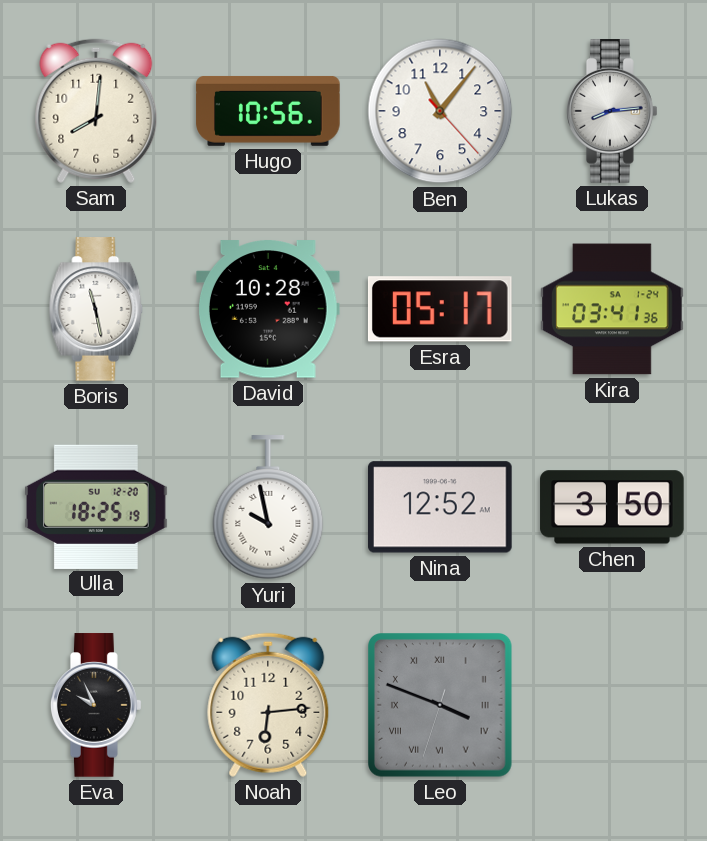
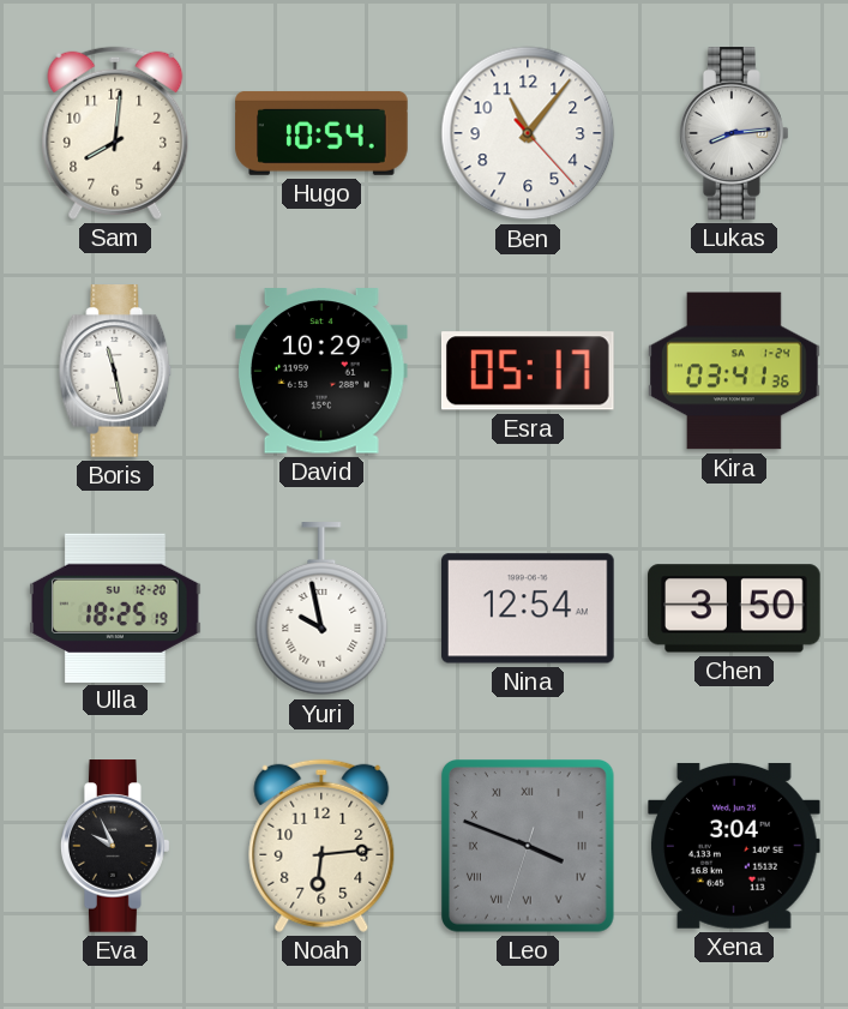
Hugo: 10:56 -> 10:54
David: 10:28 -> 10:29
Nina: 12:52 -> 12:54
Xena: none -> 3:04
